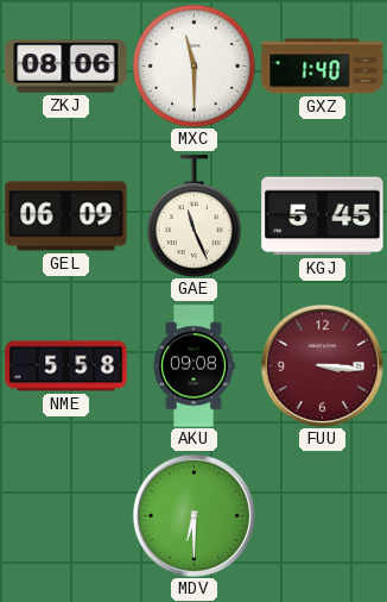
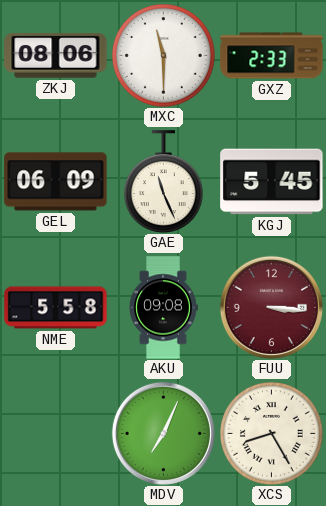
GXZ: 1:40 -> 2:33
MDV: 6:30 -> 7:04
XCS: none -> 8:25
